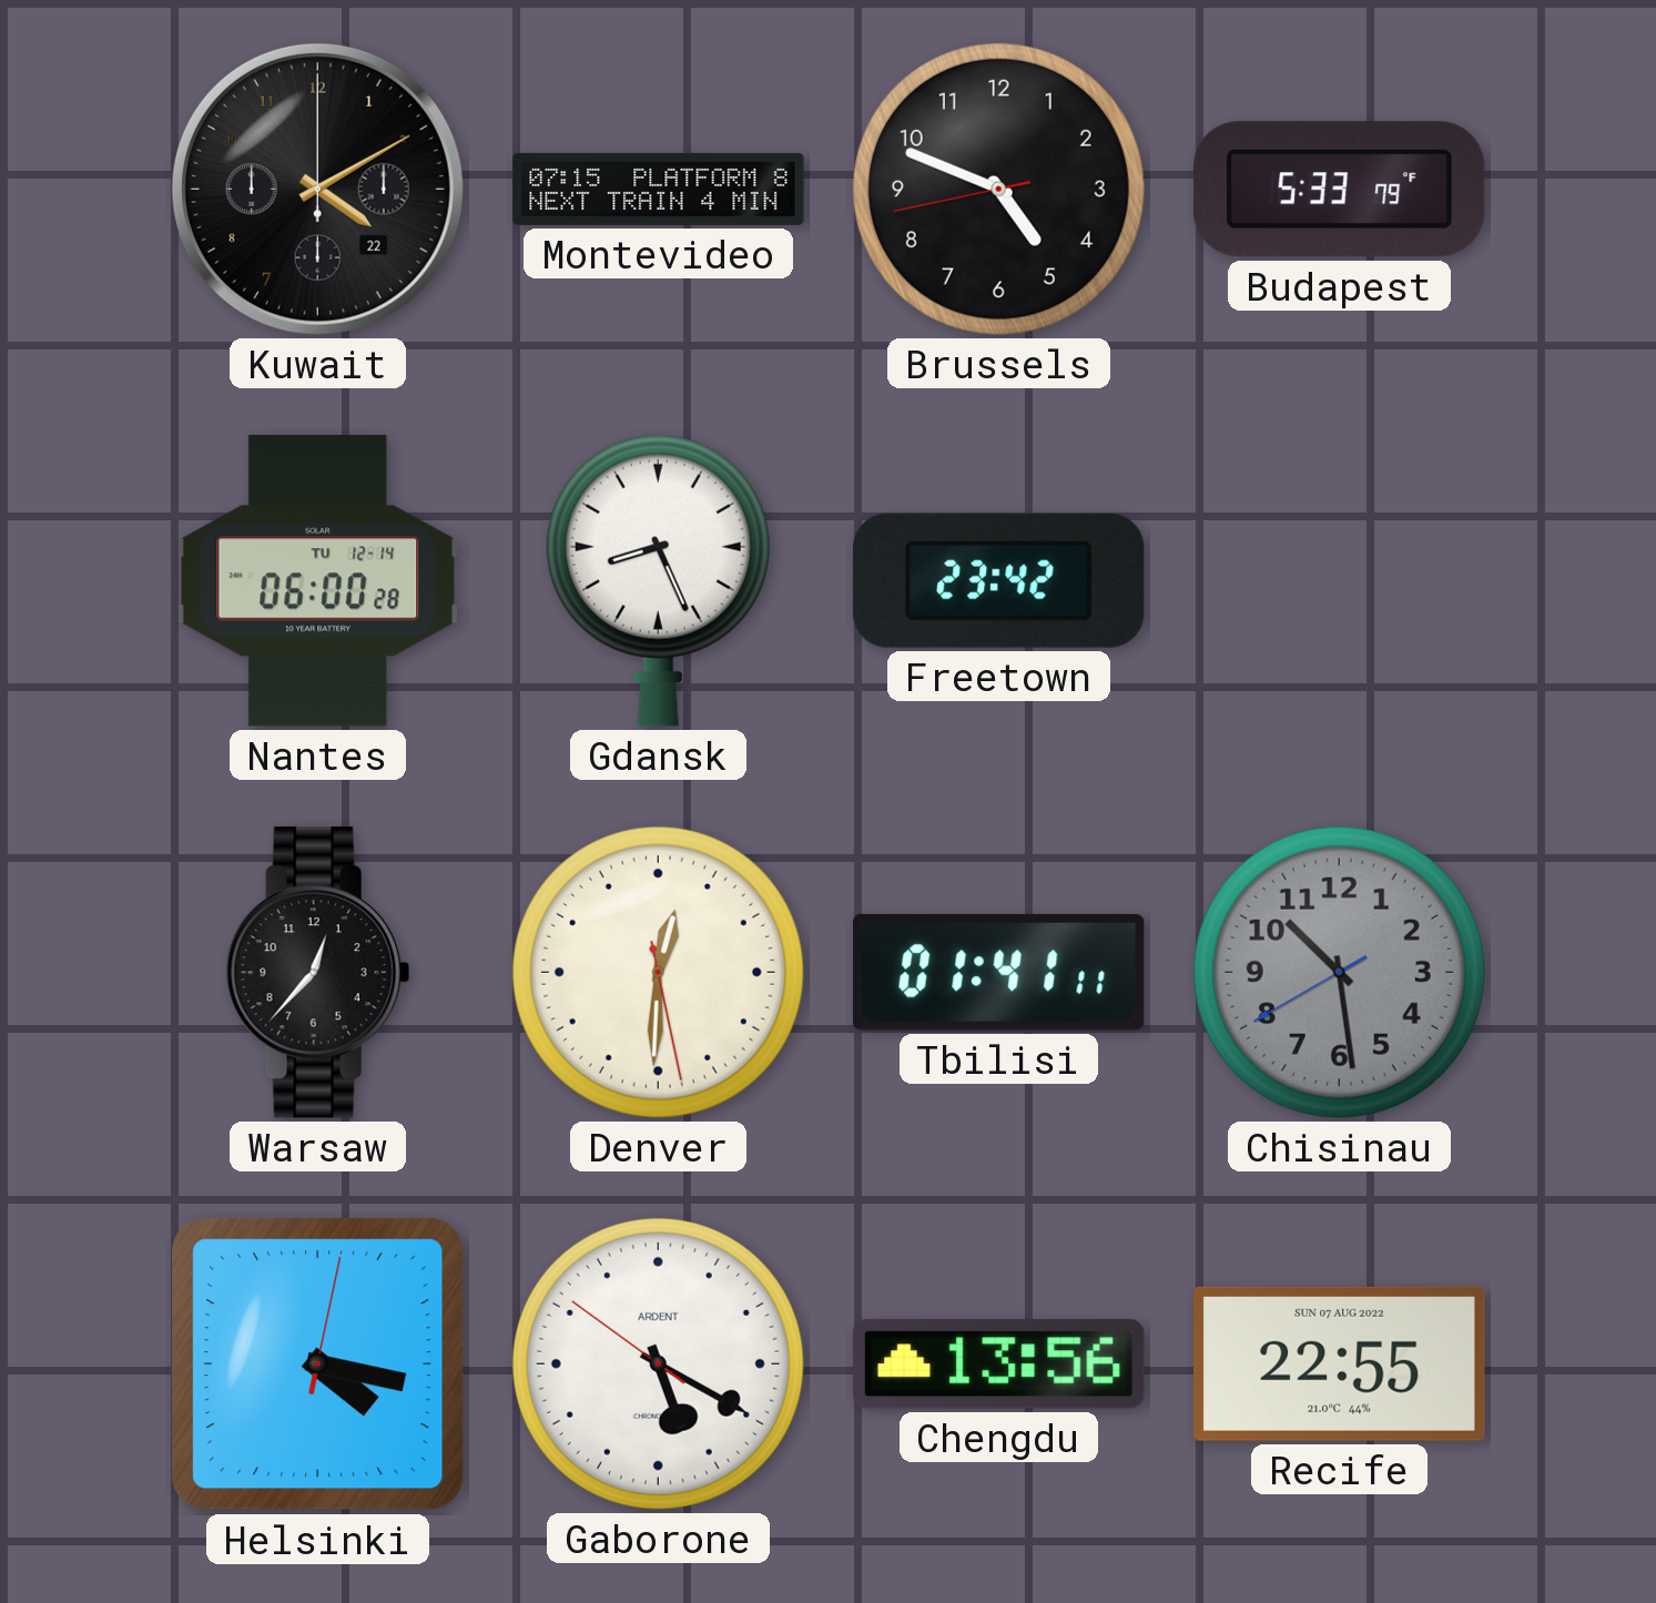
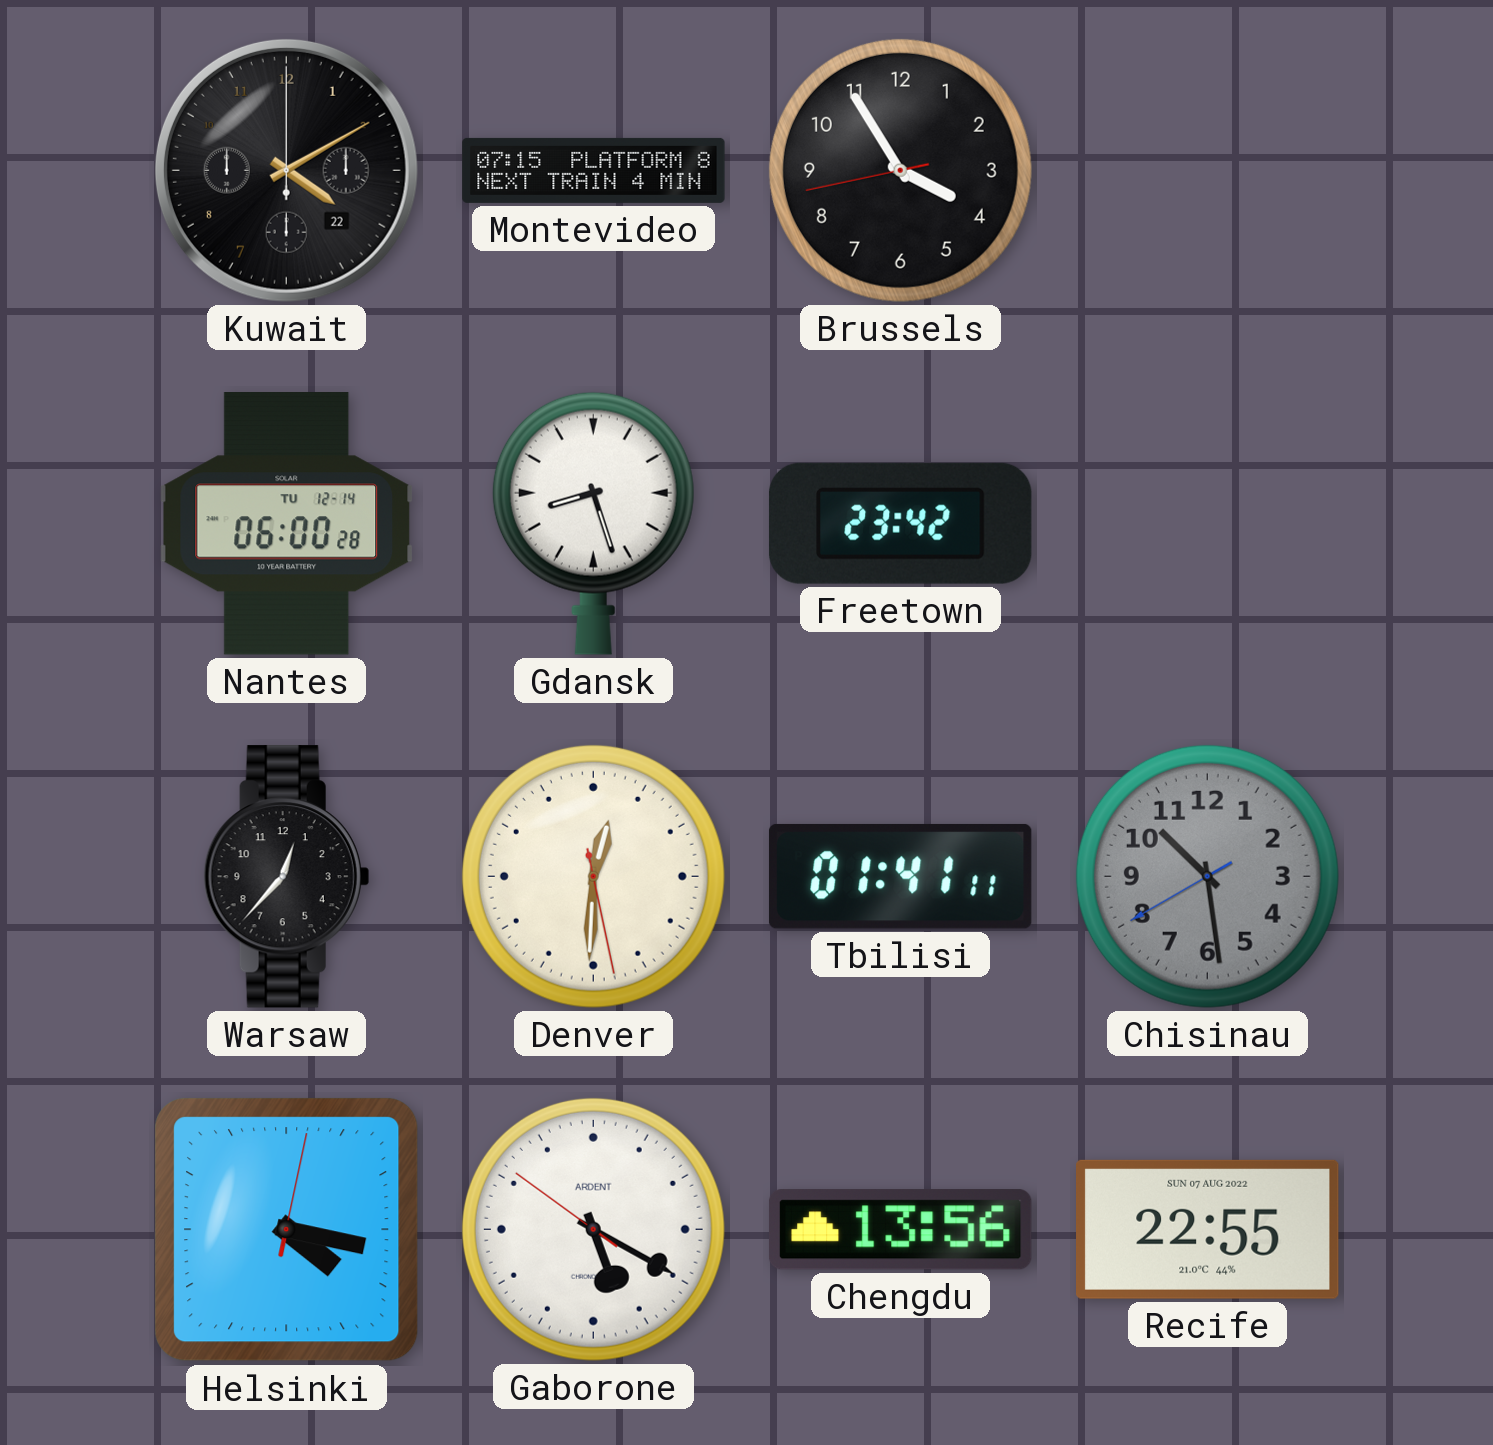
Brussels: 4:48 -> 3:54
Budapest: 5:33 -> none
Gdansk: 8:26 -> 8:27
